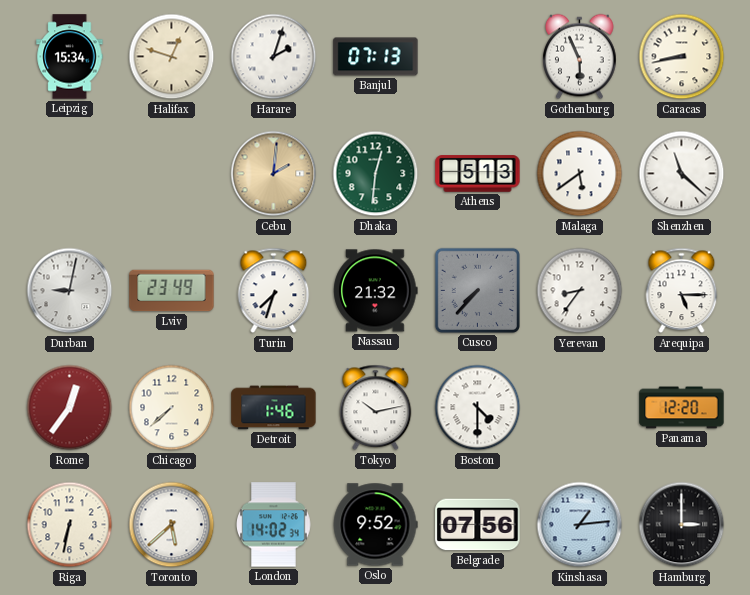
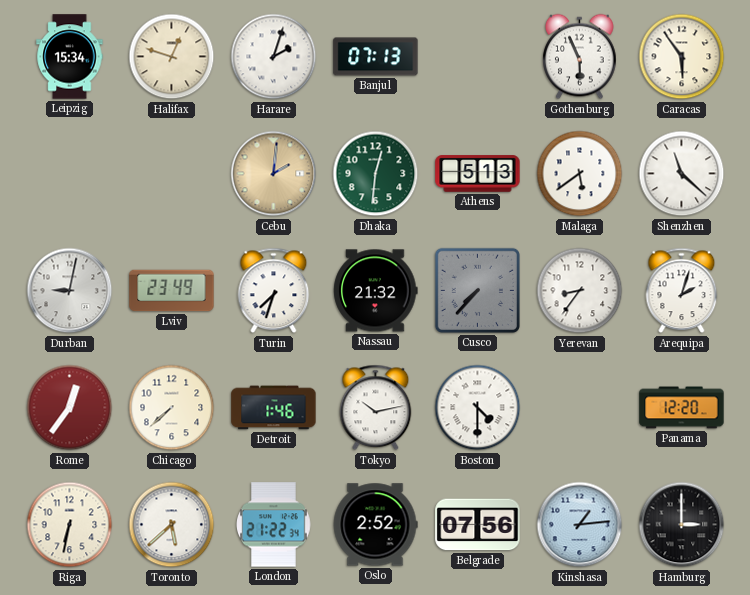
Caracas: 8:43 -> 5:54
Arequipa: 5:15 -> 2:03
London: 14:02 -> 21:22
Oslo: 9:52 -> 2:52
